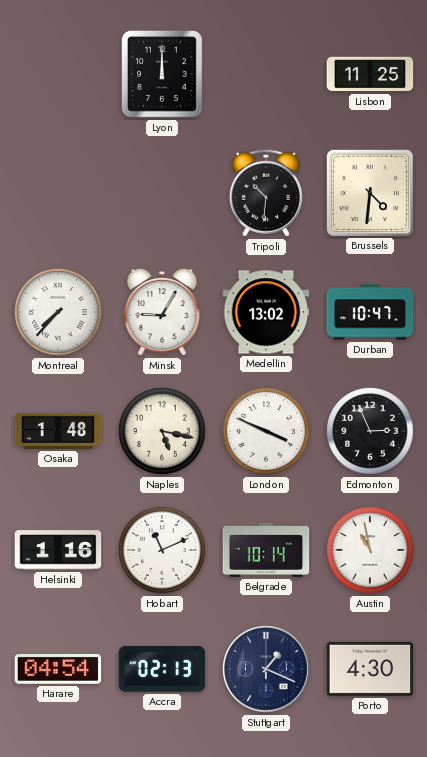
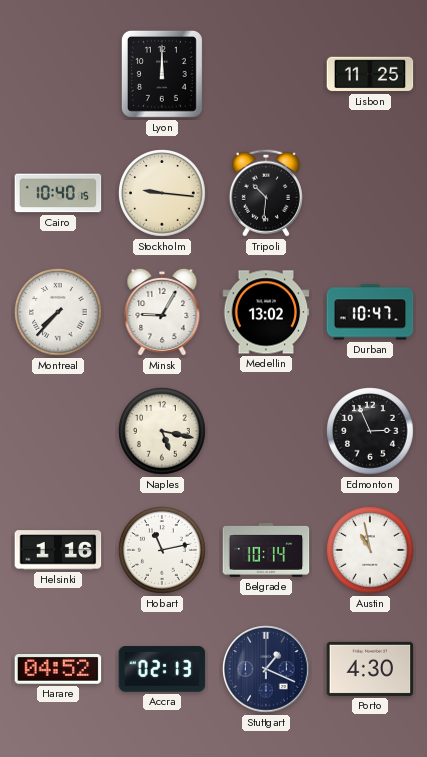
Cairo: none -> 10:40
Stockholm: none -> 9:16
Brussels: 4:31 -> none
Osaka: 1:48 -> none
London: 3:49 -> none
Hobart: 11:11 -> 11:13
Harare: 04:54 -> 04:52
